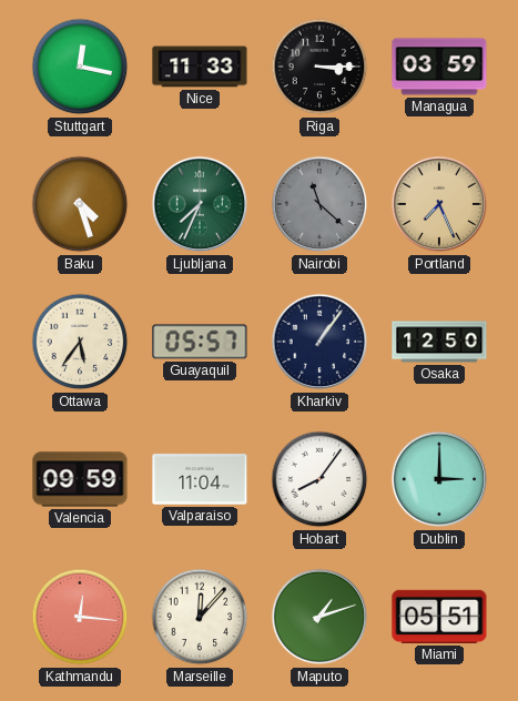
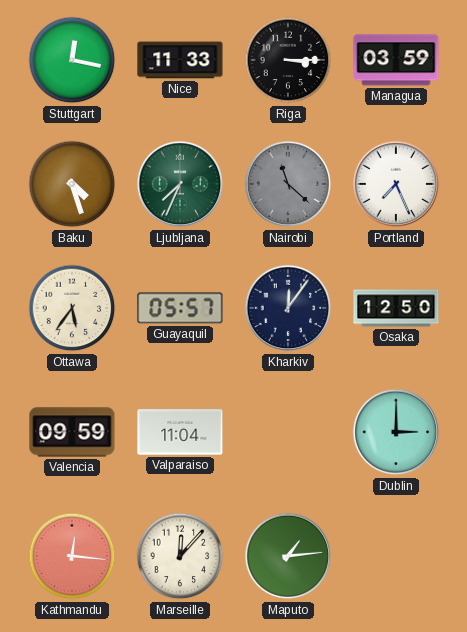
Portland dial: champagne -> white
Kharkiv: 1:06 -> 12:06
Hobart: 8:06 -> none
Maputo: 1:12 -> 1:14
Miami: 05:51 -> none
